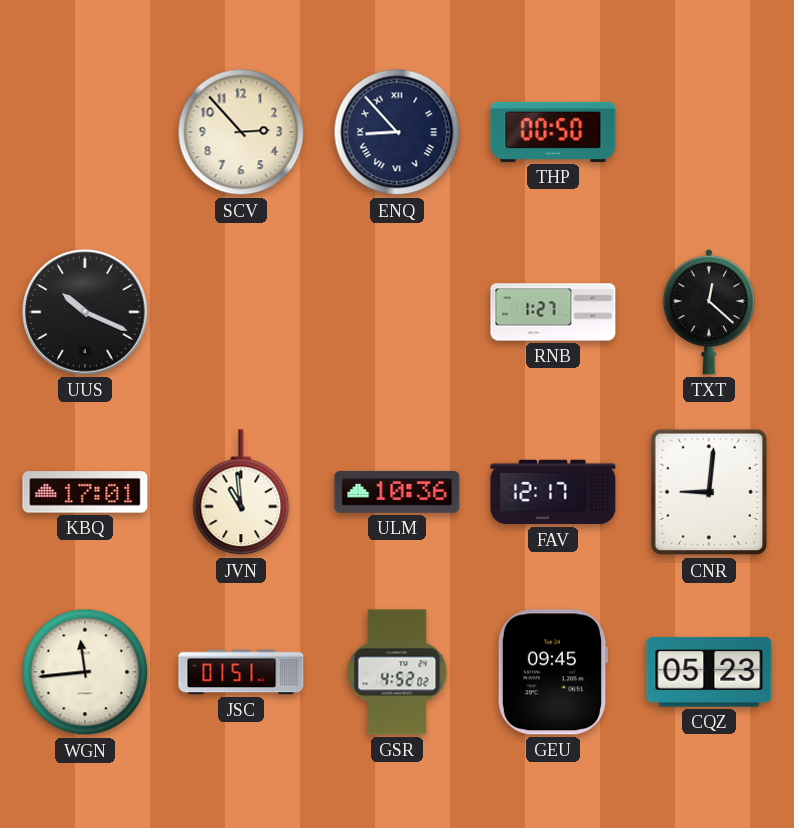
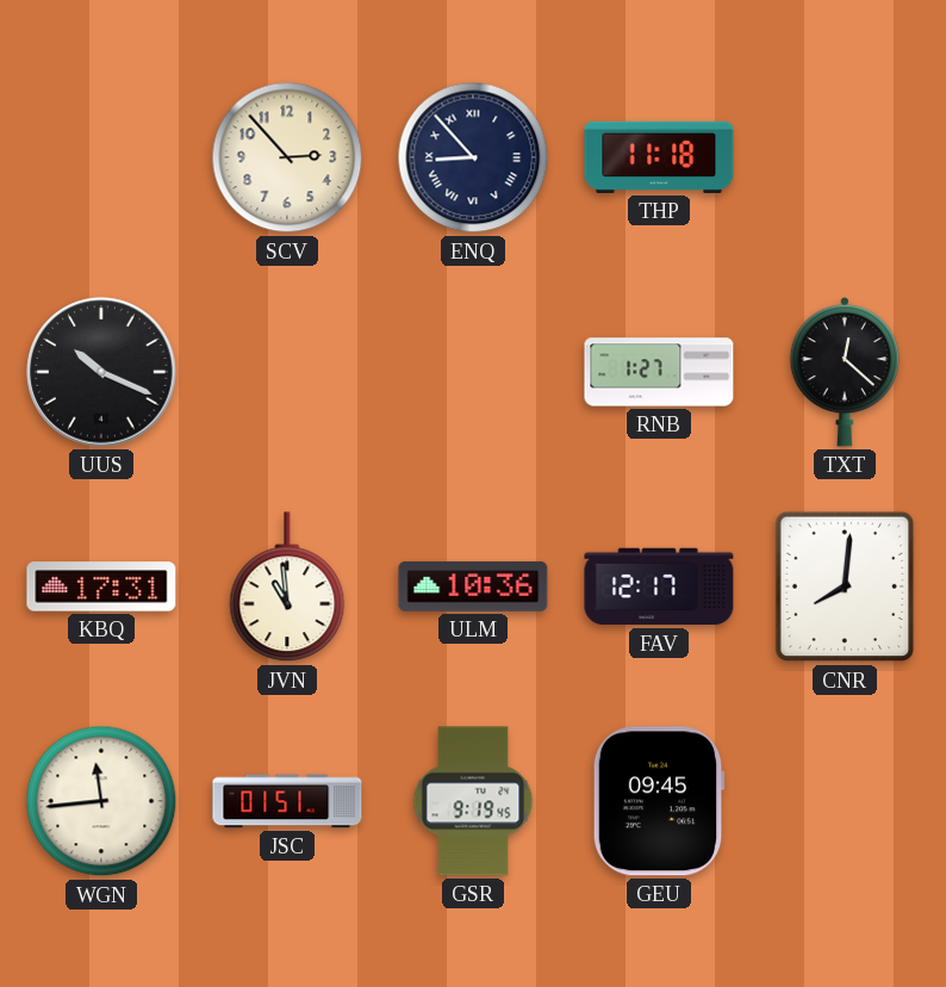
THP: 00:50 -> 11:18
KBQ: 17:01 -> 17:31
CNR: 9:01 -> 8:01
GSR: 4:52 -> 9:19
CQZ: 05:23 -> none
